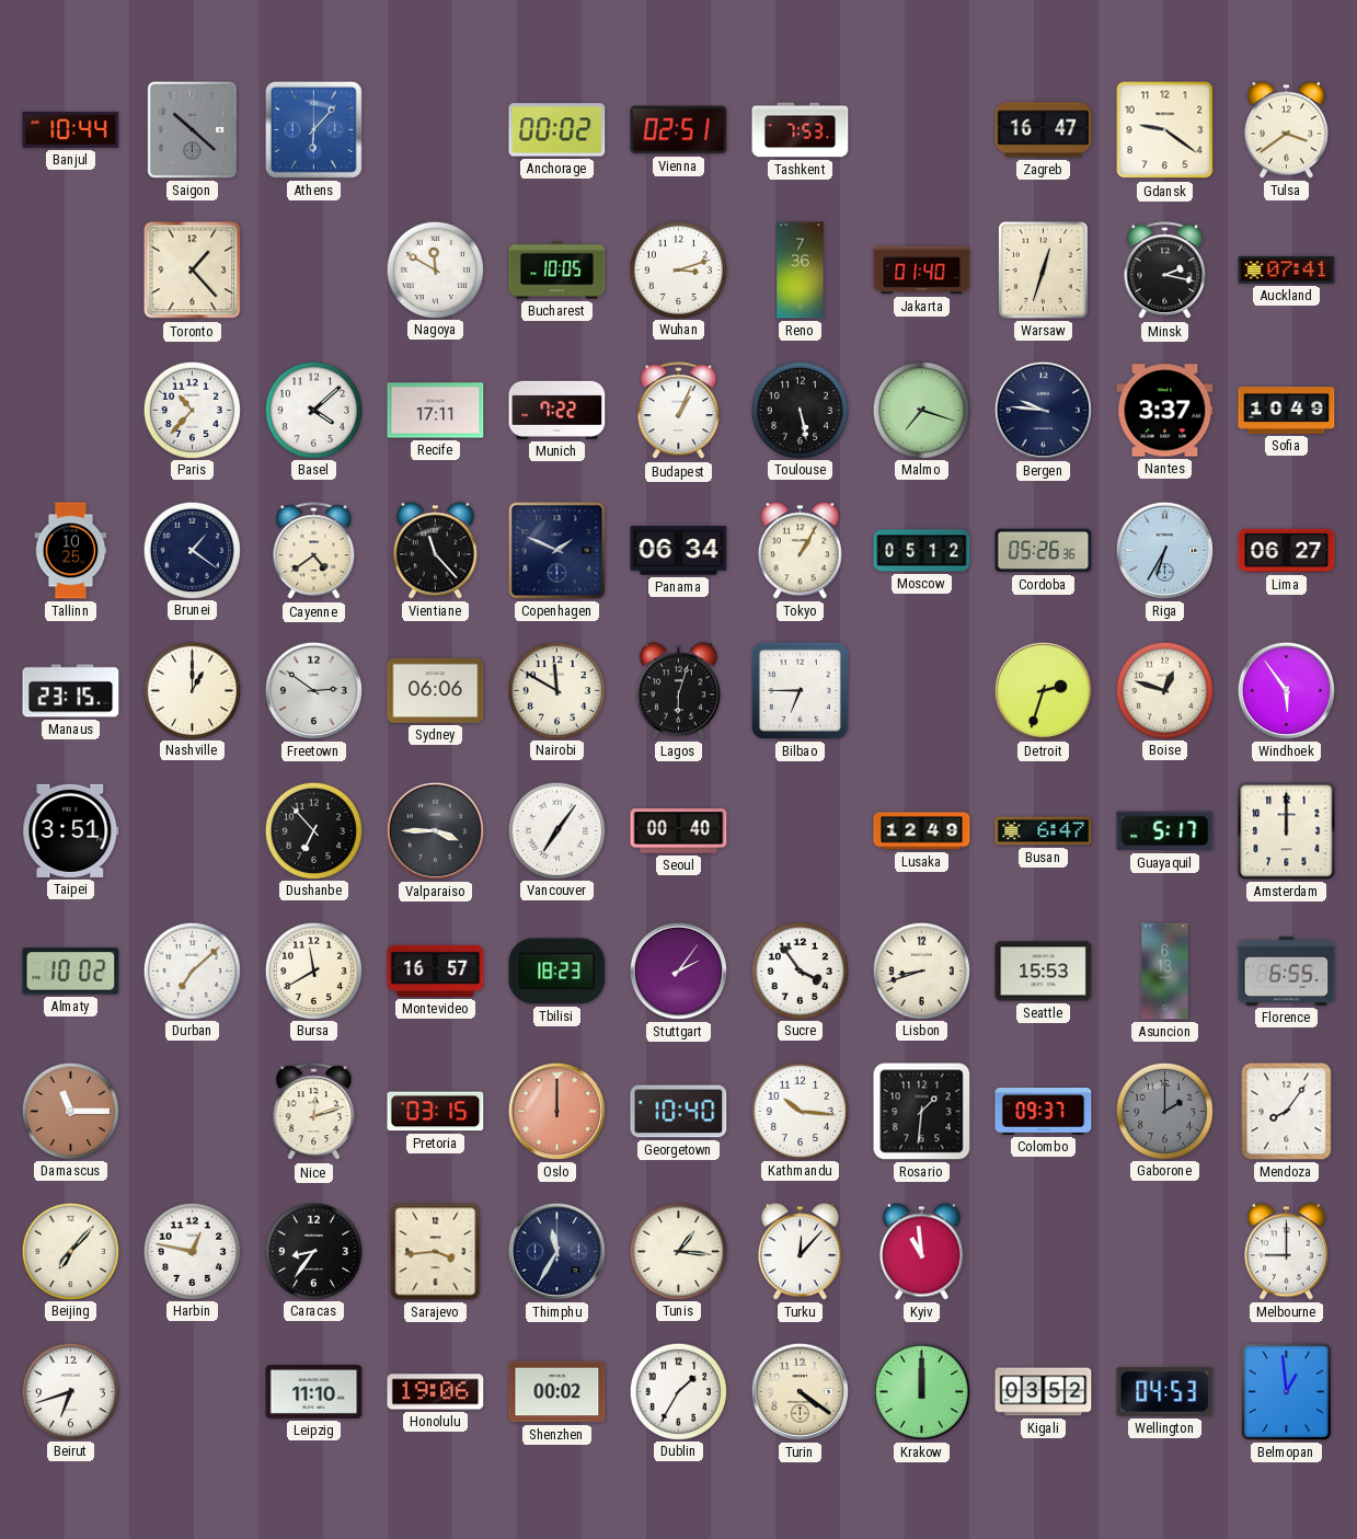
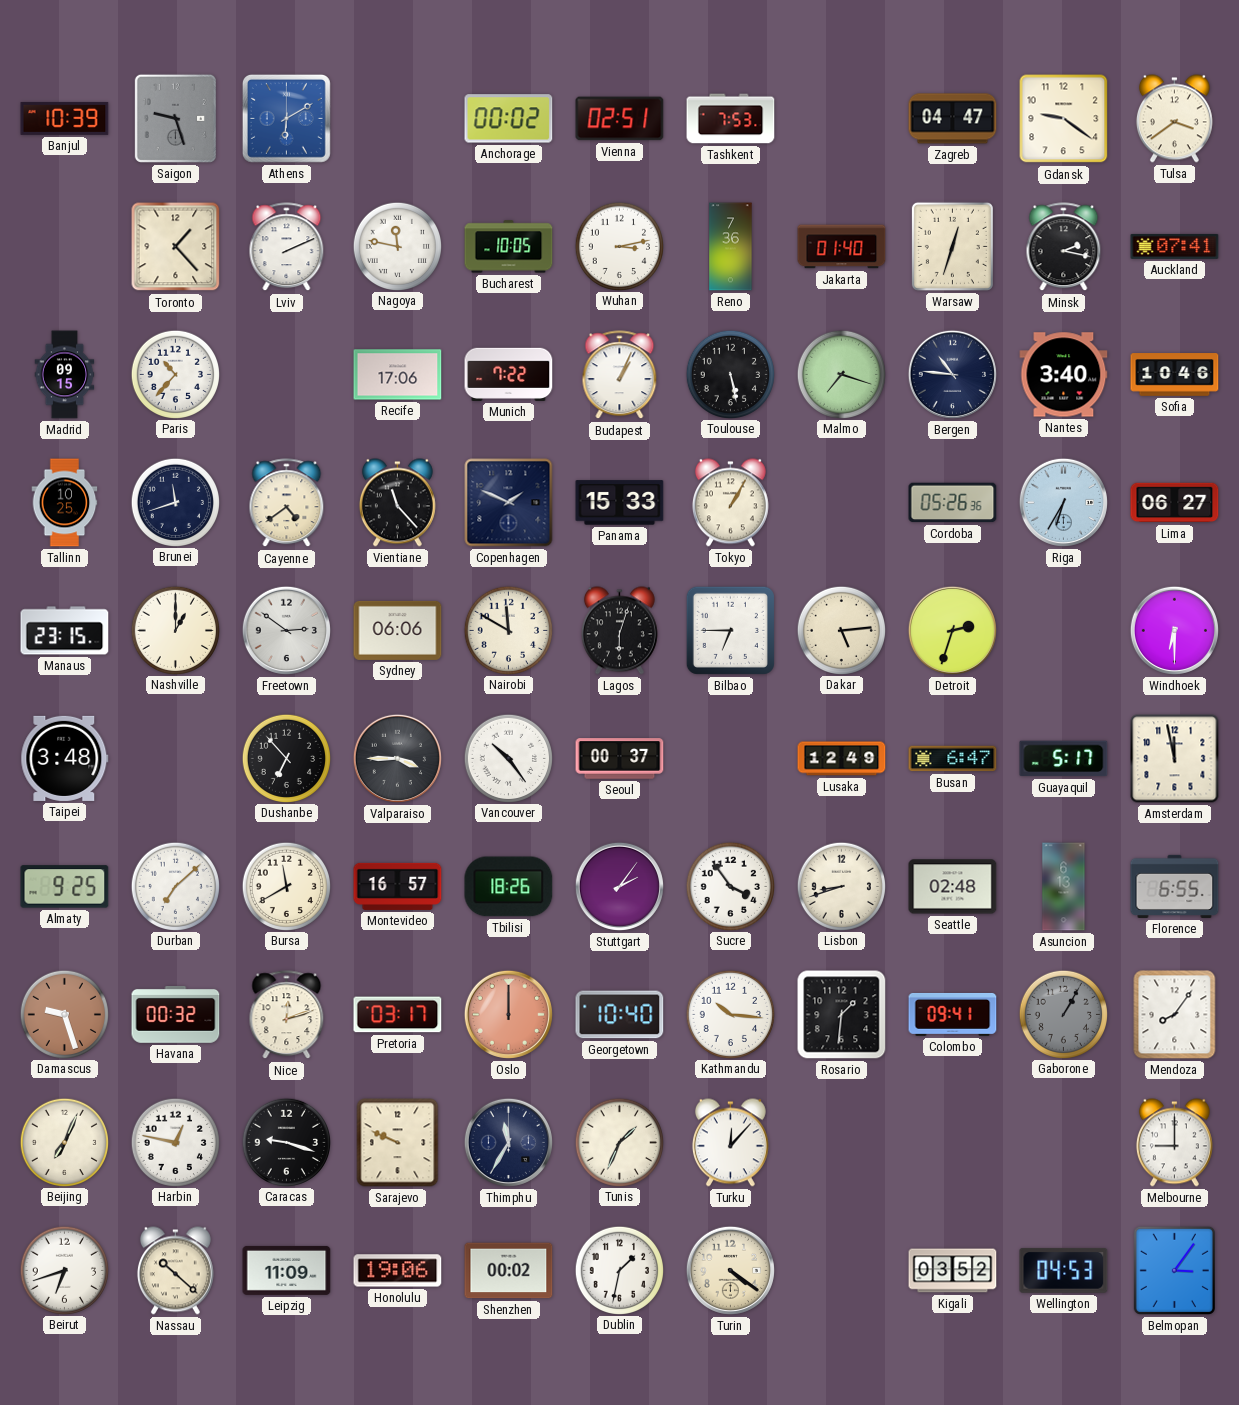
Banjul: 10:44 -> 10:39
Saigon: 10:22 -> 9:27
Athens: 6:07 -> 6:10
Zagreb: 16:47 -> 04:47
Lviv: none -> 2:11
Nagoya: 11:50 -> 11:47
Wuhan: 3:12 -> 3:13
Madrid: none -> 09:15
Basel: 4:08 -> none
Recife: 17:11 -> 17:06
Bergen: 9:46 -> 10:46
Nantes: 3:37 -> 3:40
Sofia: 10:49 -> 10:46
Brunei: 1:21 -> 11:42
Panama: 06:34 -> 15:33
Moscow: 05:12 -> none
Dakar: none -> 5:14
Boise: 12:48 -> none
Windhoek: 5:54 -> 6:30
Taipei: 3:51 -> 3:48
Vancouver: 7:06 -> 10:24
Seoul: 00:40 -> 00:37
Amsterdam: 12:00 -> 11:58
Almaty: 10:02 -> 9:25
Tbilisi: 18:23 -> 18:26
Seattle: 15:53 -> 02:48
Damascus: 11:15 -> 9:27
Havana: none -> 00:32
Pretoria: 03:15 -> 03:17
Colombo: 09:37 -> 09:41
Gaborone: 2:00 -> 1:05
Beijing: 7:07 -> 7:04
Caracas: 8:36 -> 9:18
Sarajevo: 3:44 -> 9:49
Tunis: 1:16 -> 1:34
Kyiv: 10:59 -> none
Nassau: none -> 10:22
Leipzig: 11:10 -> 11:09
Dublin: 1:35 -> 1:32
Krakow: 12:00 -> none
Belmopan: 12:59 -> 3:06
